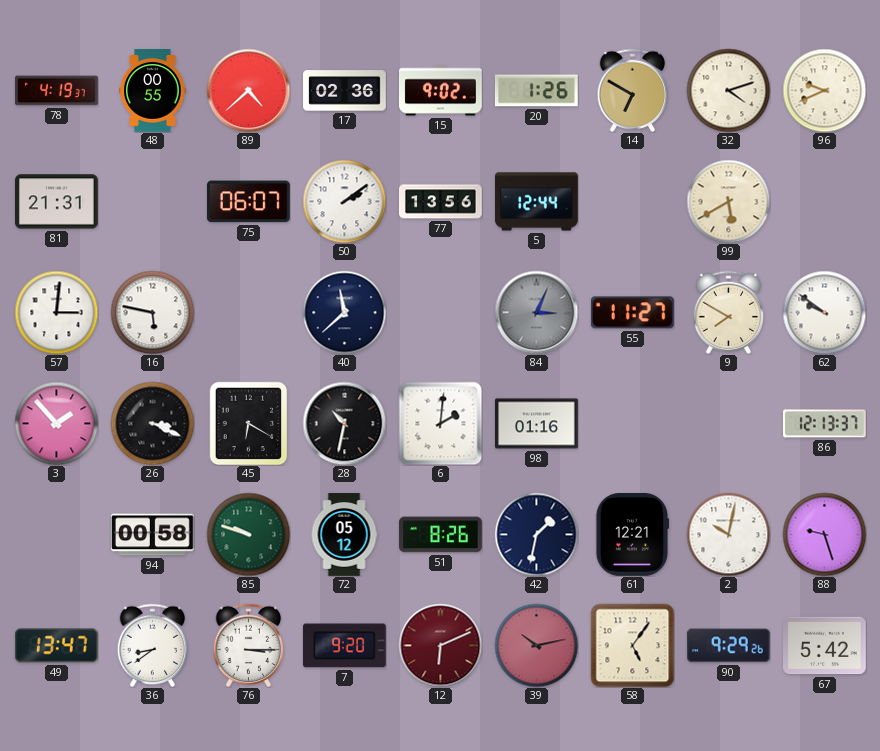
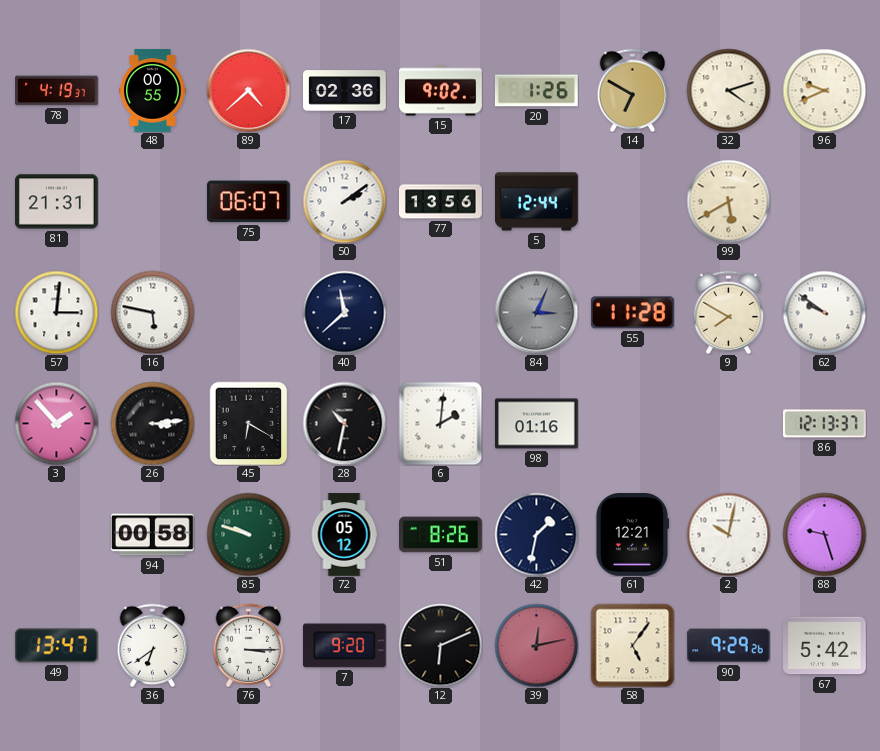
55: 11:27 -> 11:28
26: 3:19 -> 3:14
36: 8:39 -> 6:39
12 dial: burgundy -> black
39: 10:13 -> 12:13
